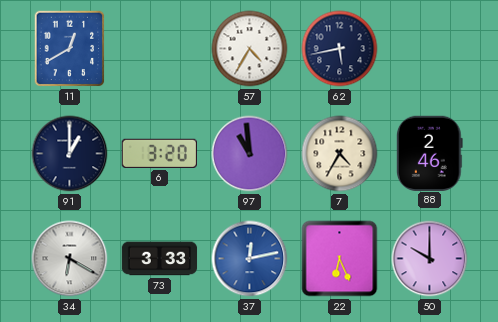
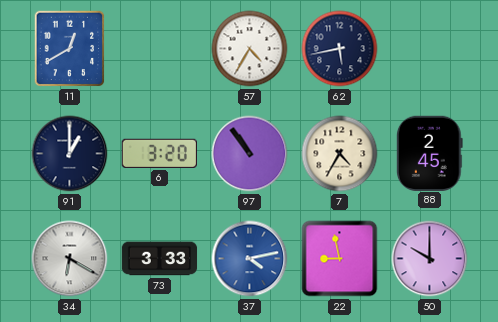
97: 10:59 -> 10:54
88: 2:46 -> 2:45
37: 12:13 -> 4:13
22: 6:26 -> 8:58
